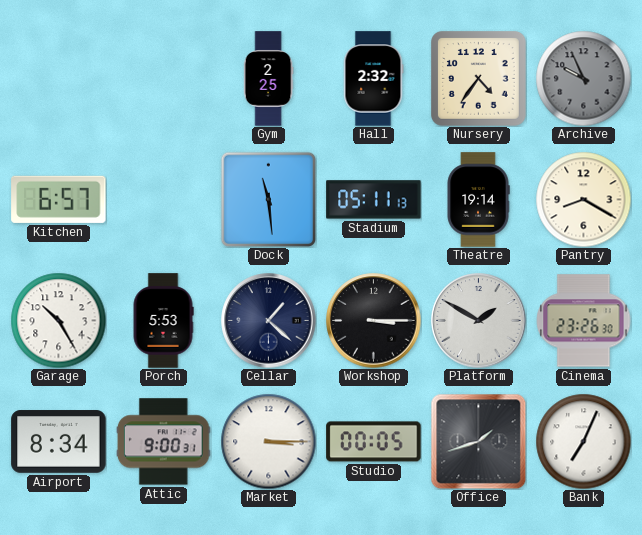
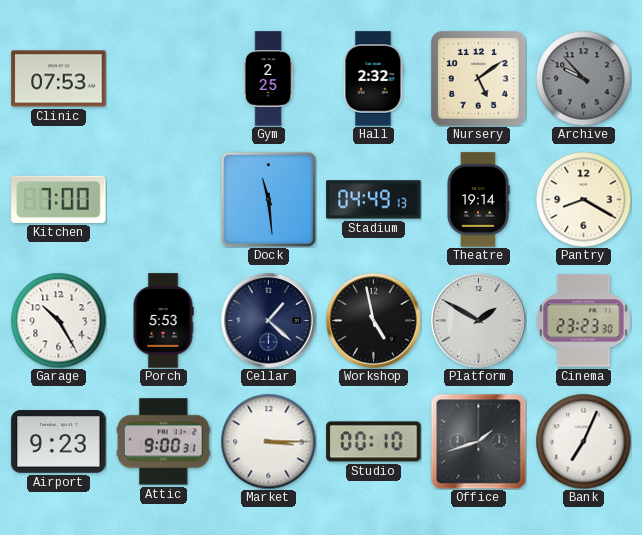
Clinic: none -> 07:53
Nursery: 4:36 -> 5:09
Archive: 9:56 -> 9:53
Kitchen: 6:57 -> 7:00
Stadium: 05:11 -> 04:49
Workshop: 3:15 -> 4:58
Cinema: 23:26 -> 23:23
Airport: 8:34 -> 9:23
Studio: 00:05 -> 00:10
